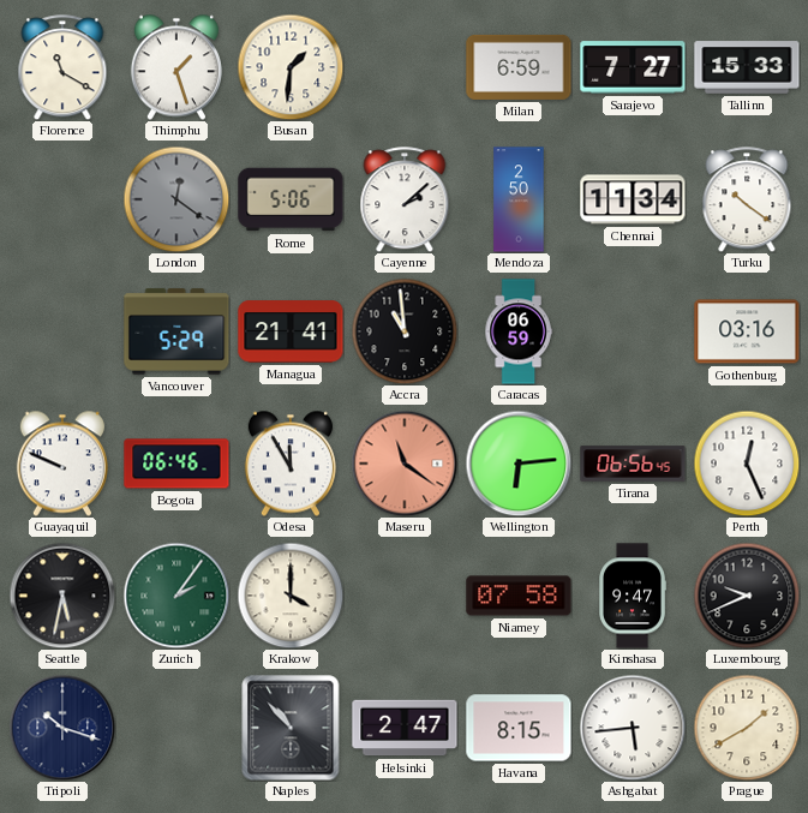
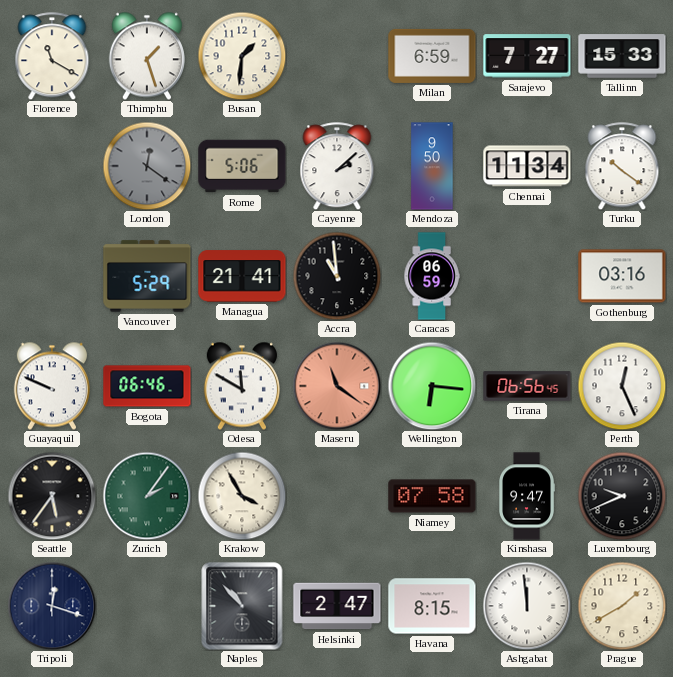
Mendoza: 2:50 -> 9:50
Odesa: 11:55 -> 11:50
Wellington: 6:14 -> 6:16
Seattle: 5:32 -> 5:36
Krakow: 4:00 -> 3:55
Tripoli: 10:18 -> 12:18
Ashgabat: 5:44 -> 11:59
